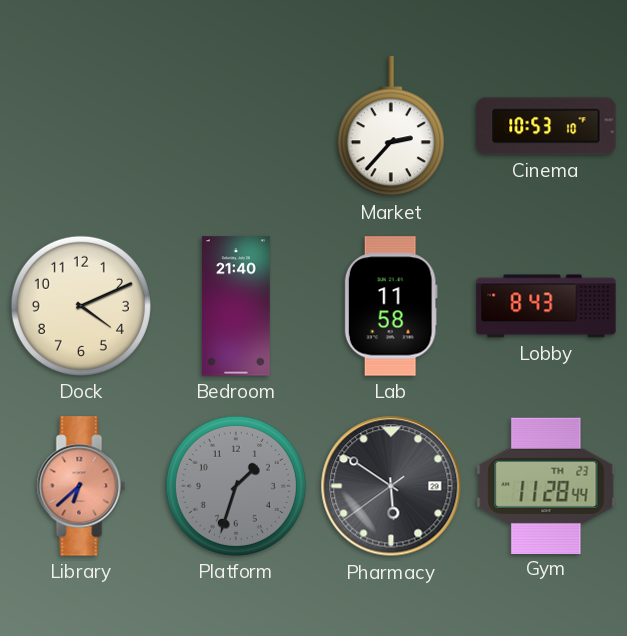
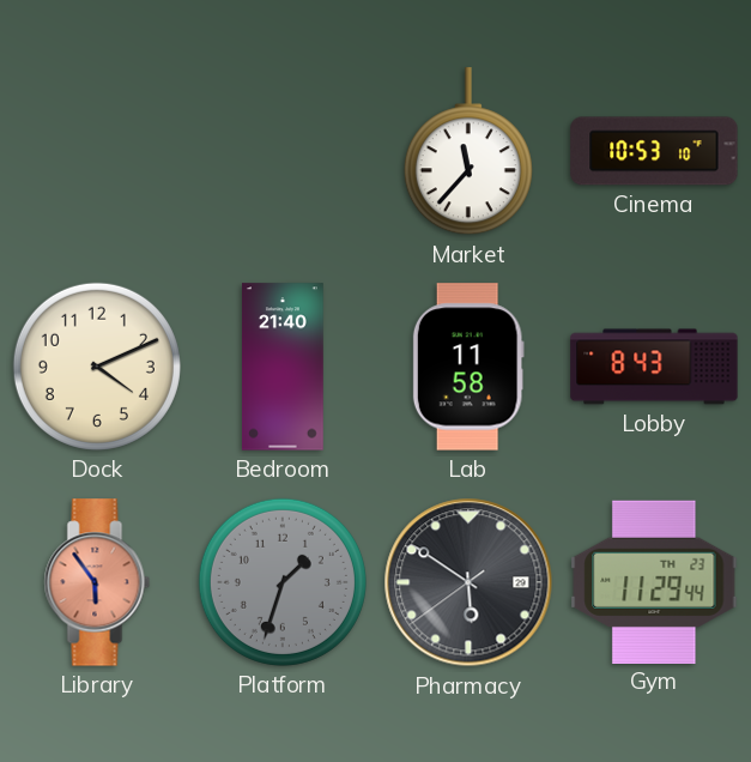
Market: 2:37 -> 11:37
Library: 6:38 -> 5:54
Gym: 11:28 -> 11:29
